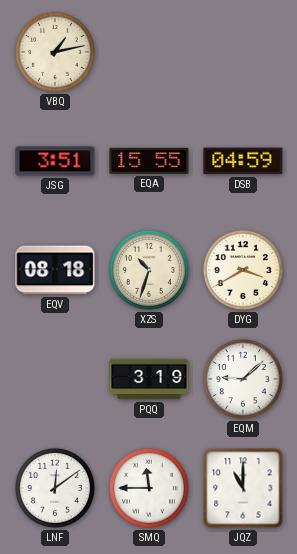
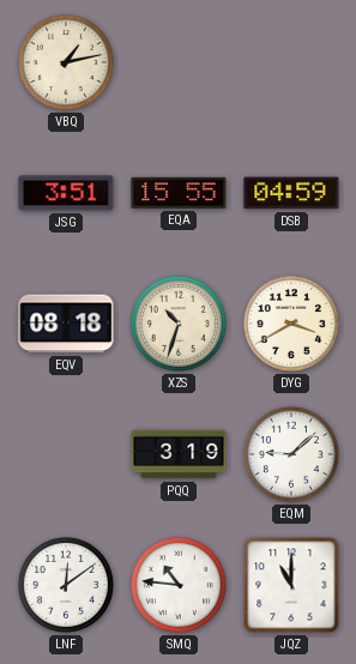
SMQ: 11:45 -> 10:46
